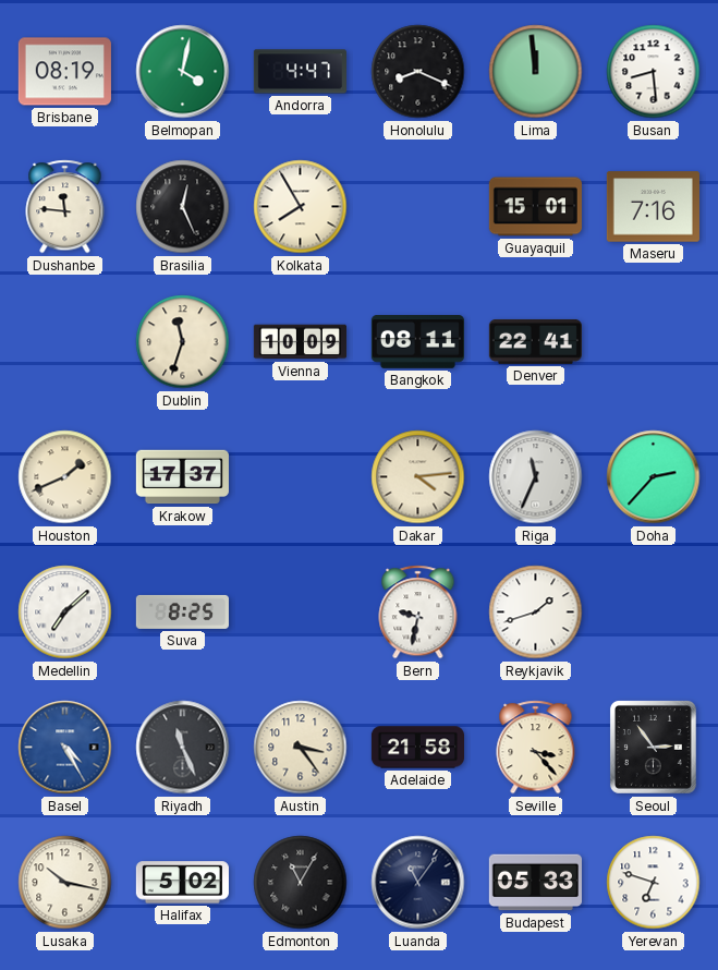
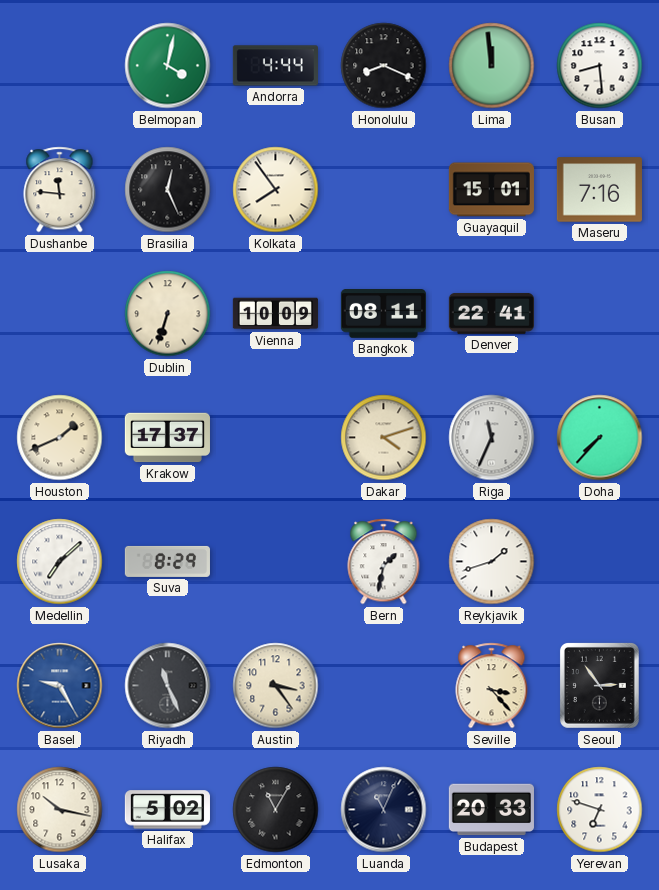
Brisbane: 08:19 -> none
Andorra: 4:47 -> 4:44
Kolkata: 7:55 -> 7:54
Dublin: 11:33 -> 6:33
Dakar: 4:14 -> 4:12
Doha: 2:37 -> 7:37
Suva: 8:25 -> 8:29
Bern: 9:32 -> 1:32
Basel: 4:25 -> 9:25
Adelaide: 21:58 -> none
Luanda: 11:06 -> 11:04
Budapest: 05:33 -> 20:33
